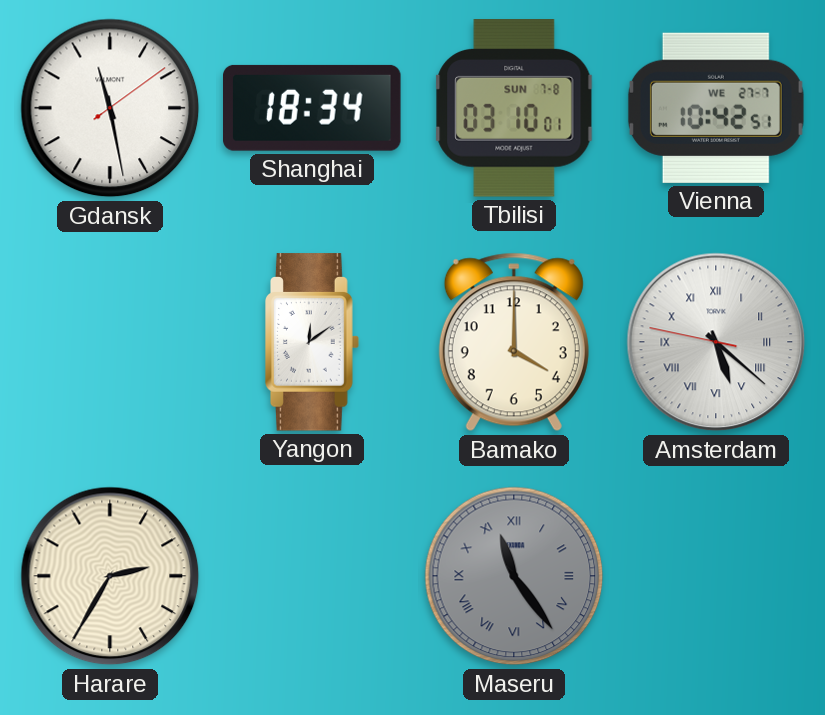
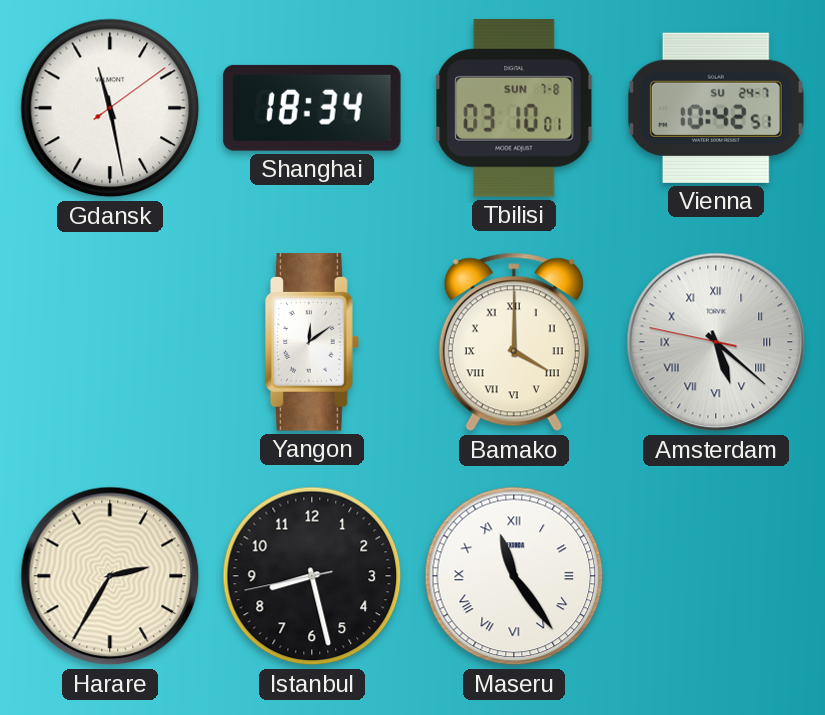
Vienna date: WE 27-7 -> SU 24-7
Bamako numerals: Arabic -> Roman
Istanbul: none -> 8:27
Maseru dial: grey -> white
